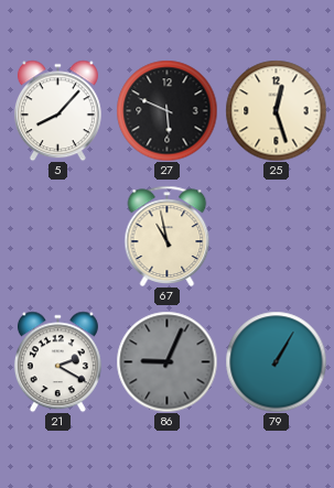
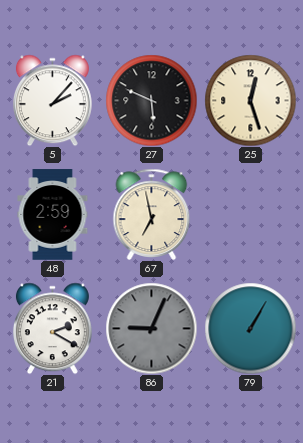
5: 8:07 -> 2:07
48: none -> 2:59
67: 10:58 -> 6:58
